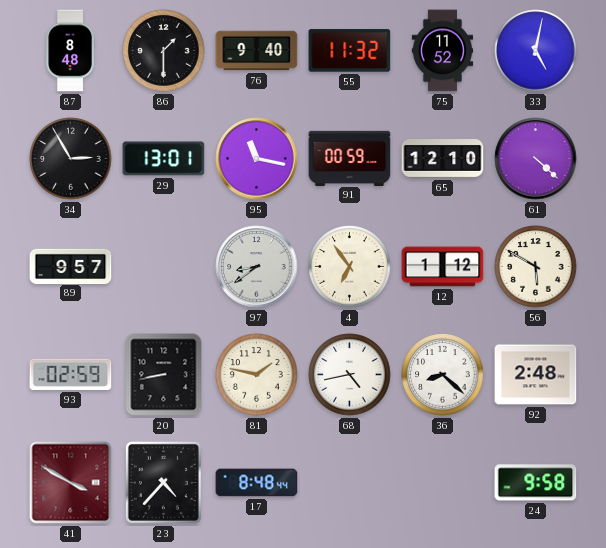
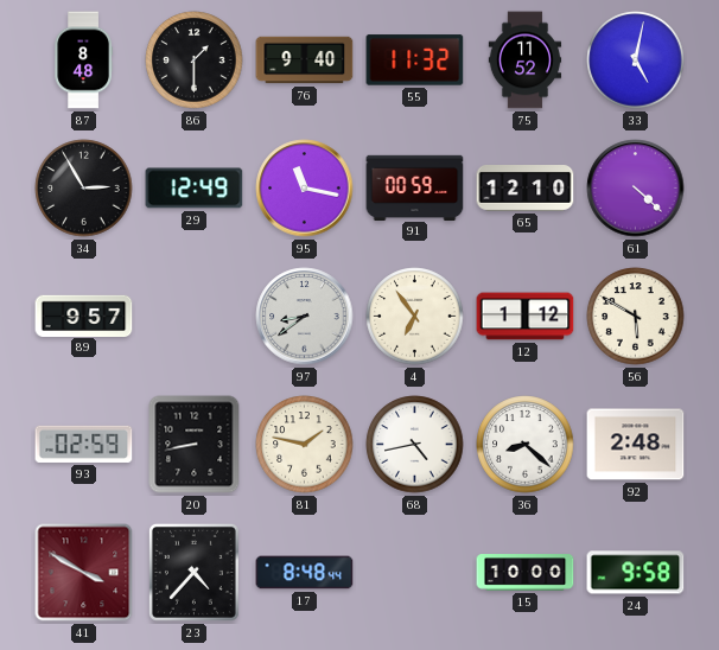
29: 13:01 -> 12:49
15: none -> 10:00
